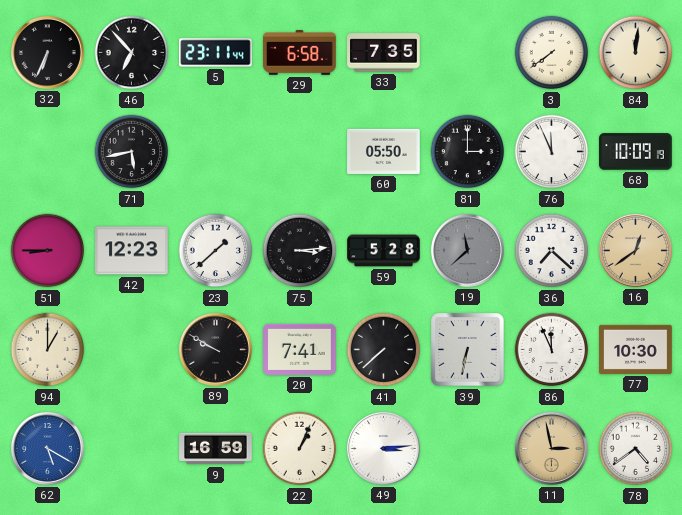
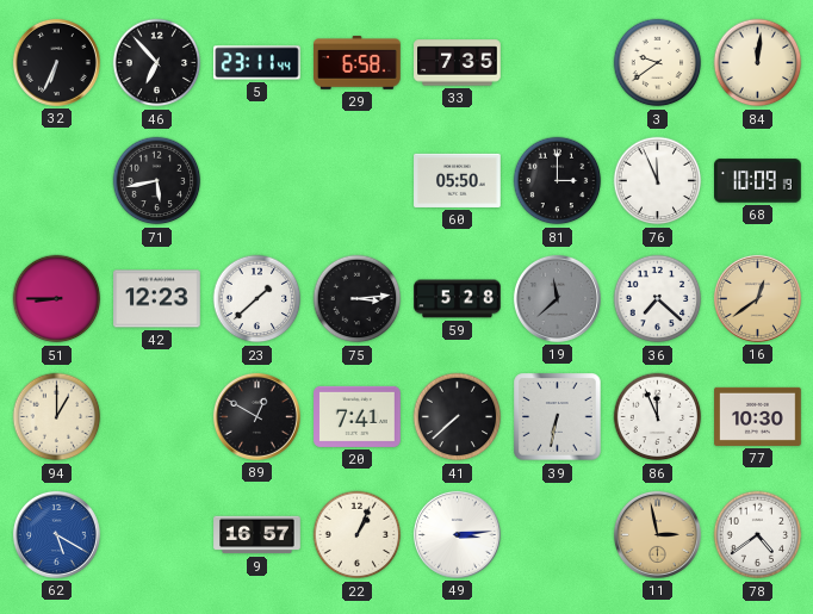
3: 7:39 -> 9:39
89: 9:50 -> 12:50
9: 16:59 -> 16:57
